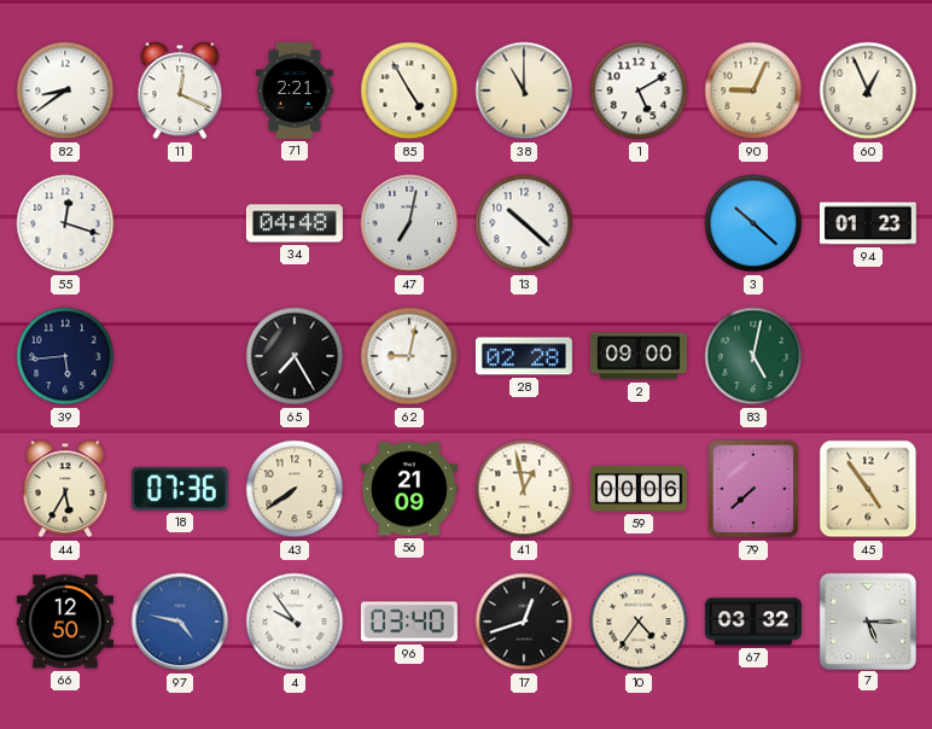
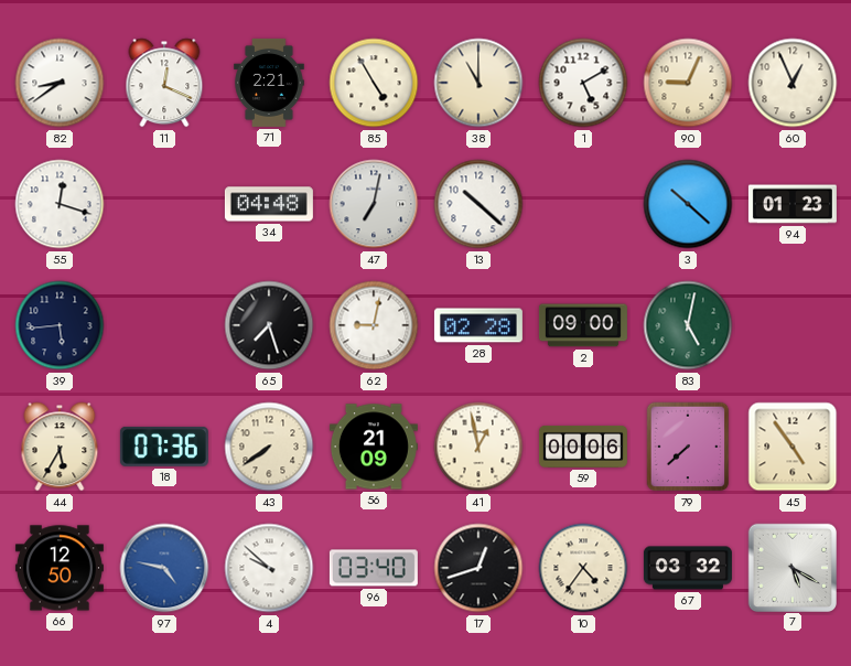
65: 7:25 -> 7:27
4: 9:54 -> 9:52
7: 5:15 -> 5:20
